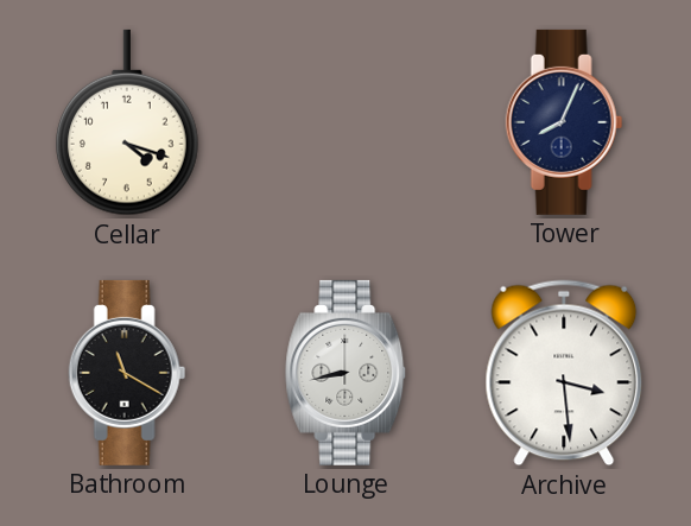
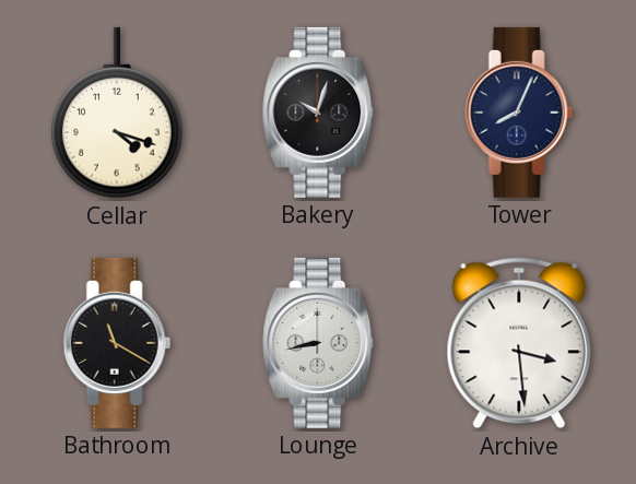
Bakery: none -> 10:03
